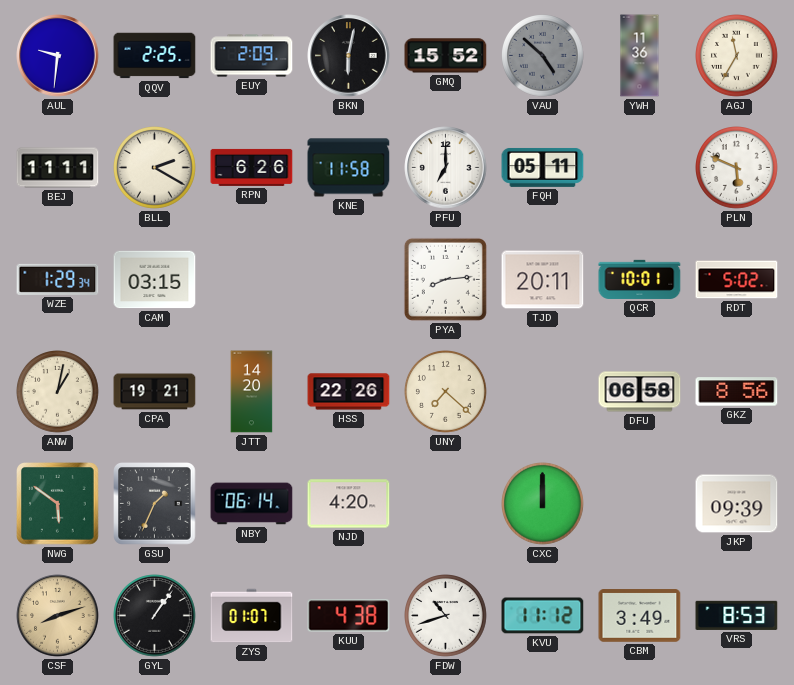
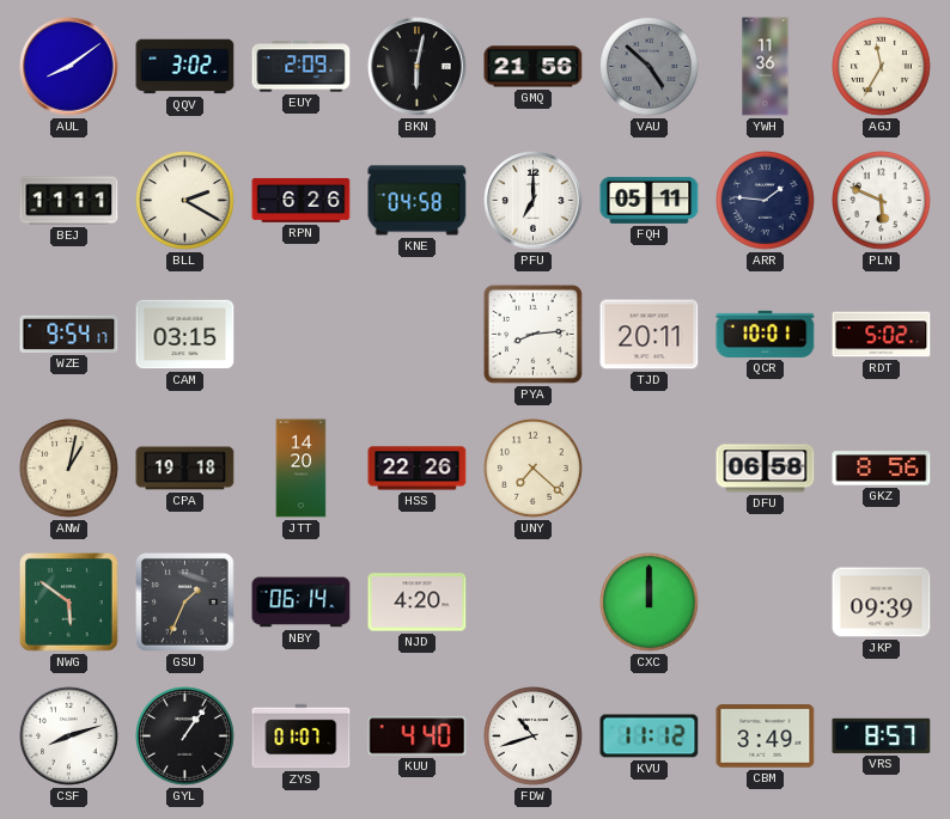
AUL: 9:31 -> 8:09
QQV: 2:25 -> 3:02
GMQ: 15:52 -> 21:56
KNE: 11:58 -> 04:58
ARR: none -> 1:46
WZE: 1:29 -> 9:54
CPA: 19:21 -> 19:18
CSF dial: champagne -> white
KUU: 4:38 -> 4:40
VRS: 8:53 -> 8:57
